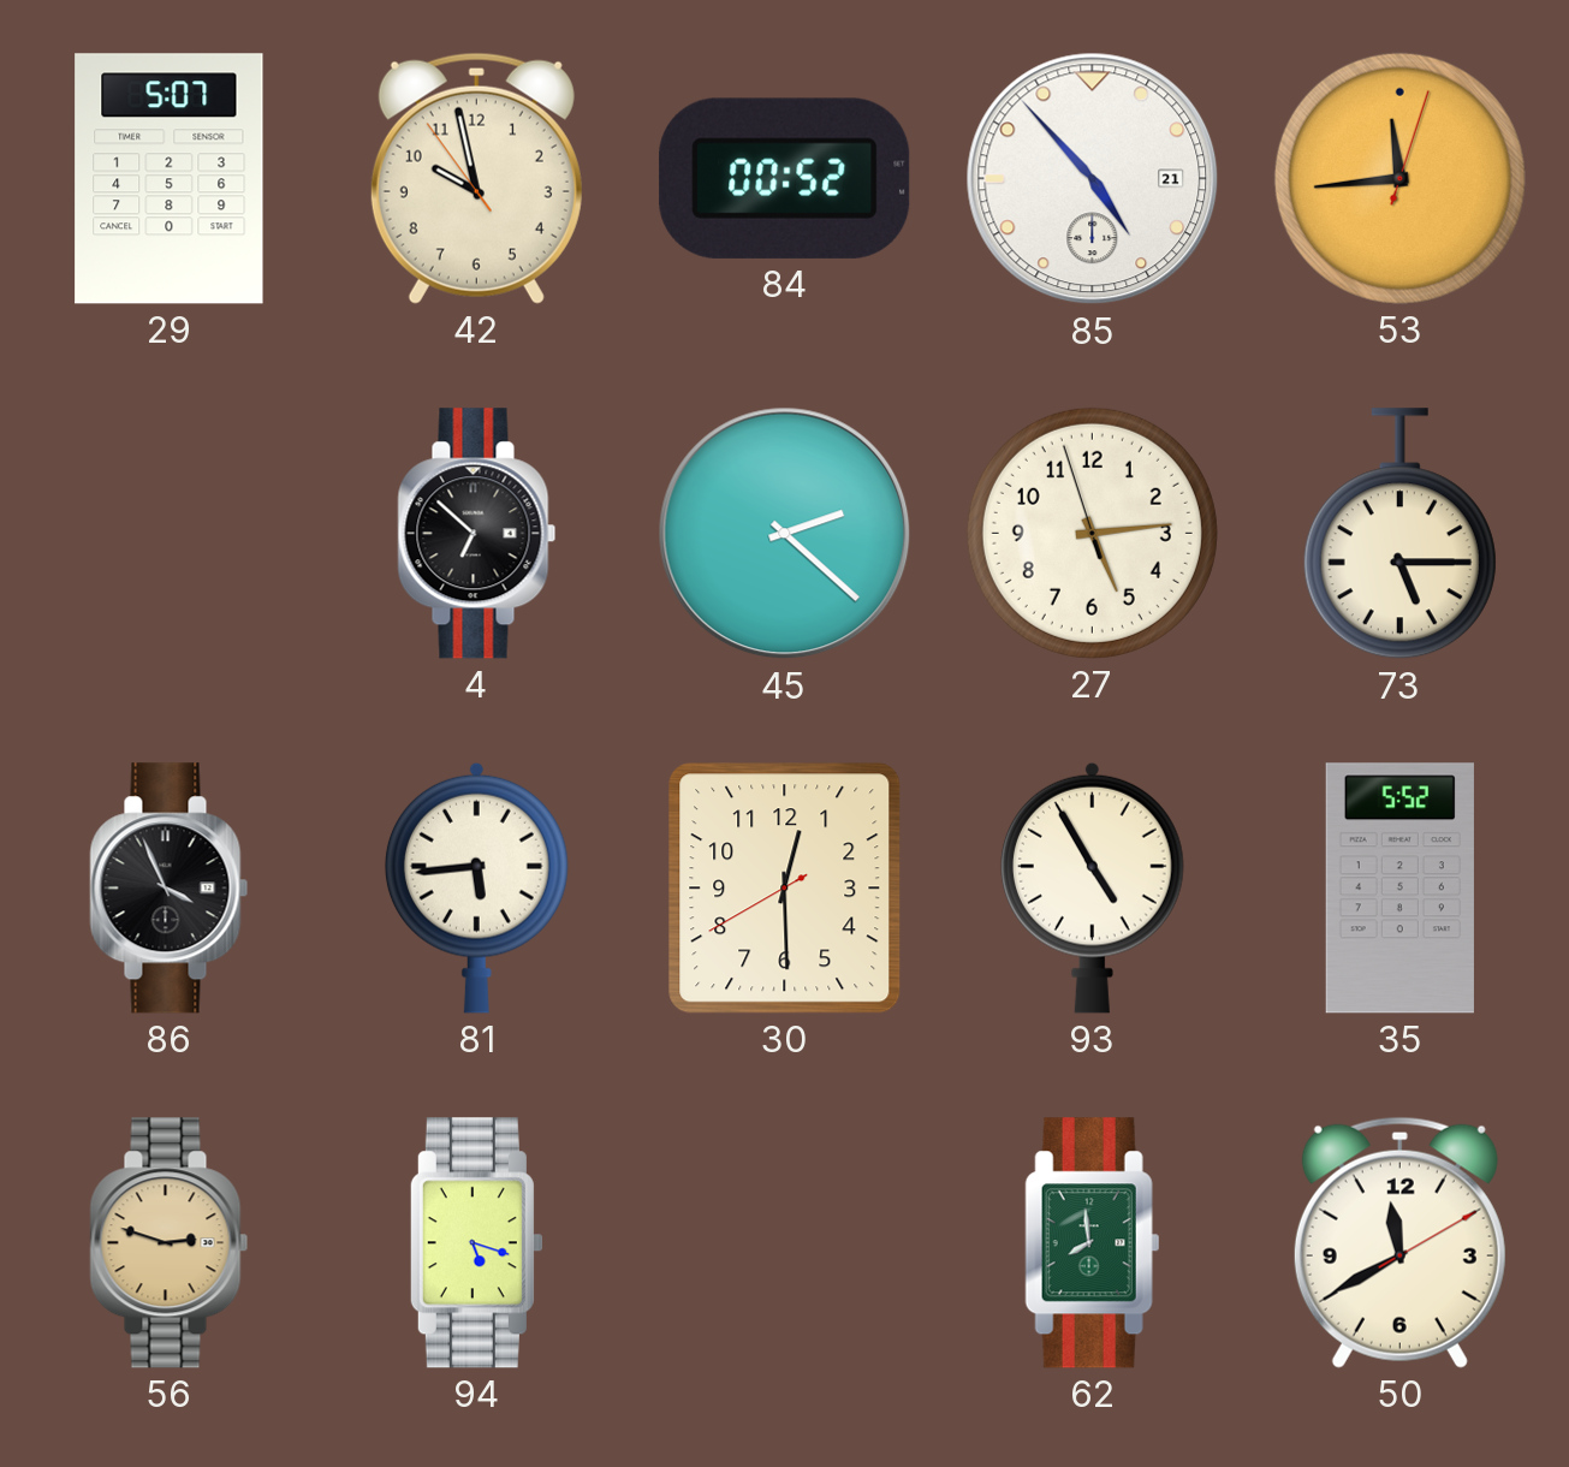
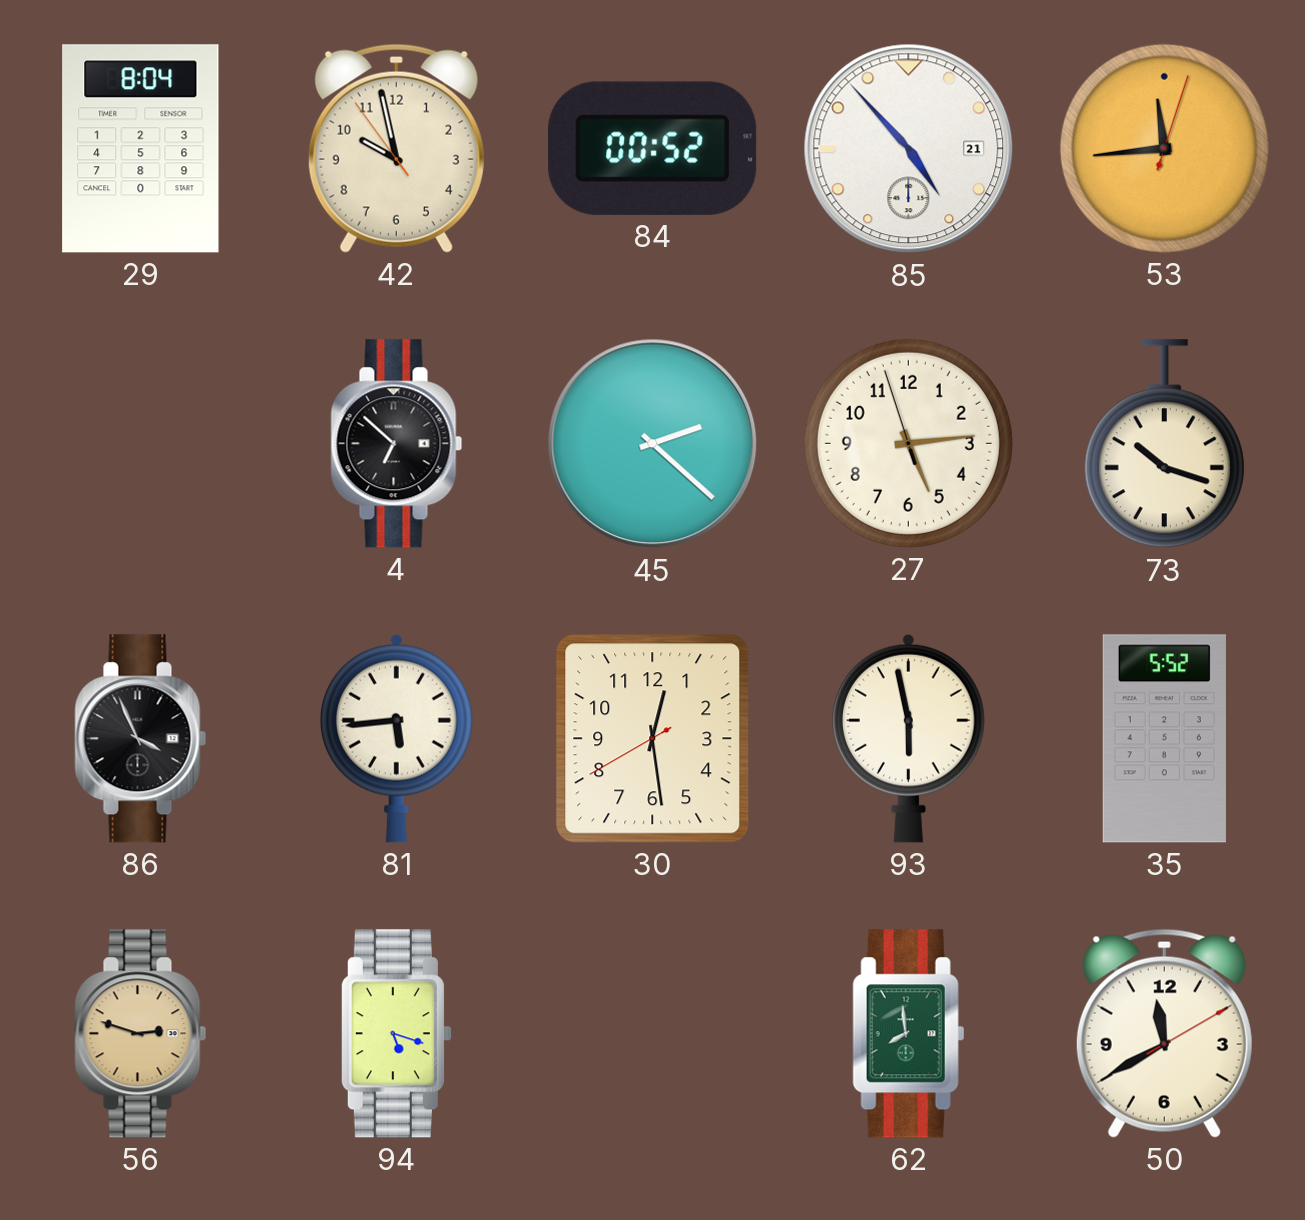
29: 5:07 -> 8:04
73: 5:15 -> 10:18
30: 12:29 -> 12:28
93: 4:55 -> 5:58
